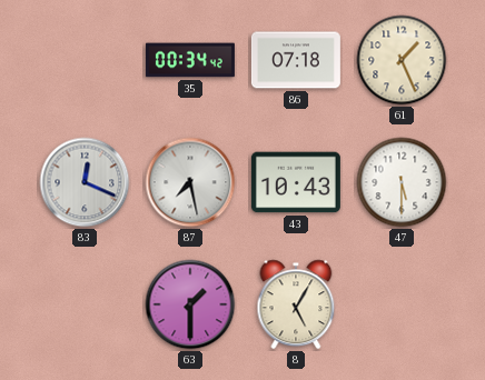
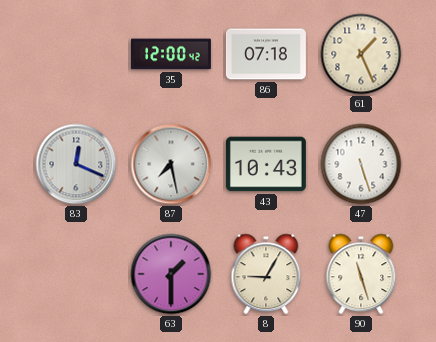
35: 00:34 -> 12:00
47: 5:30 -> 5:27
8: 5:05 -> 9:05
90: none -> 11:27
